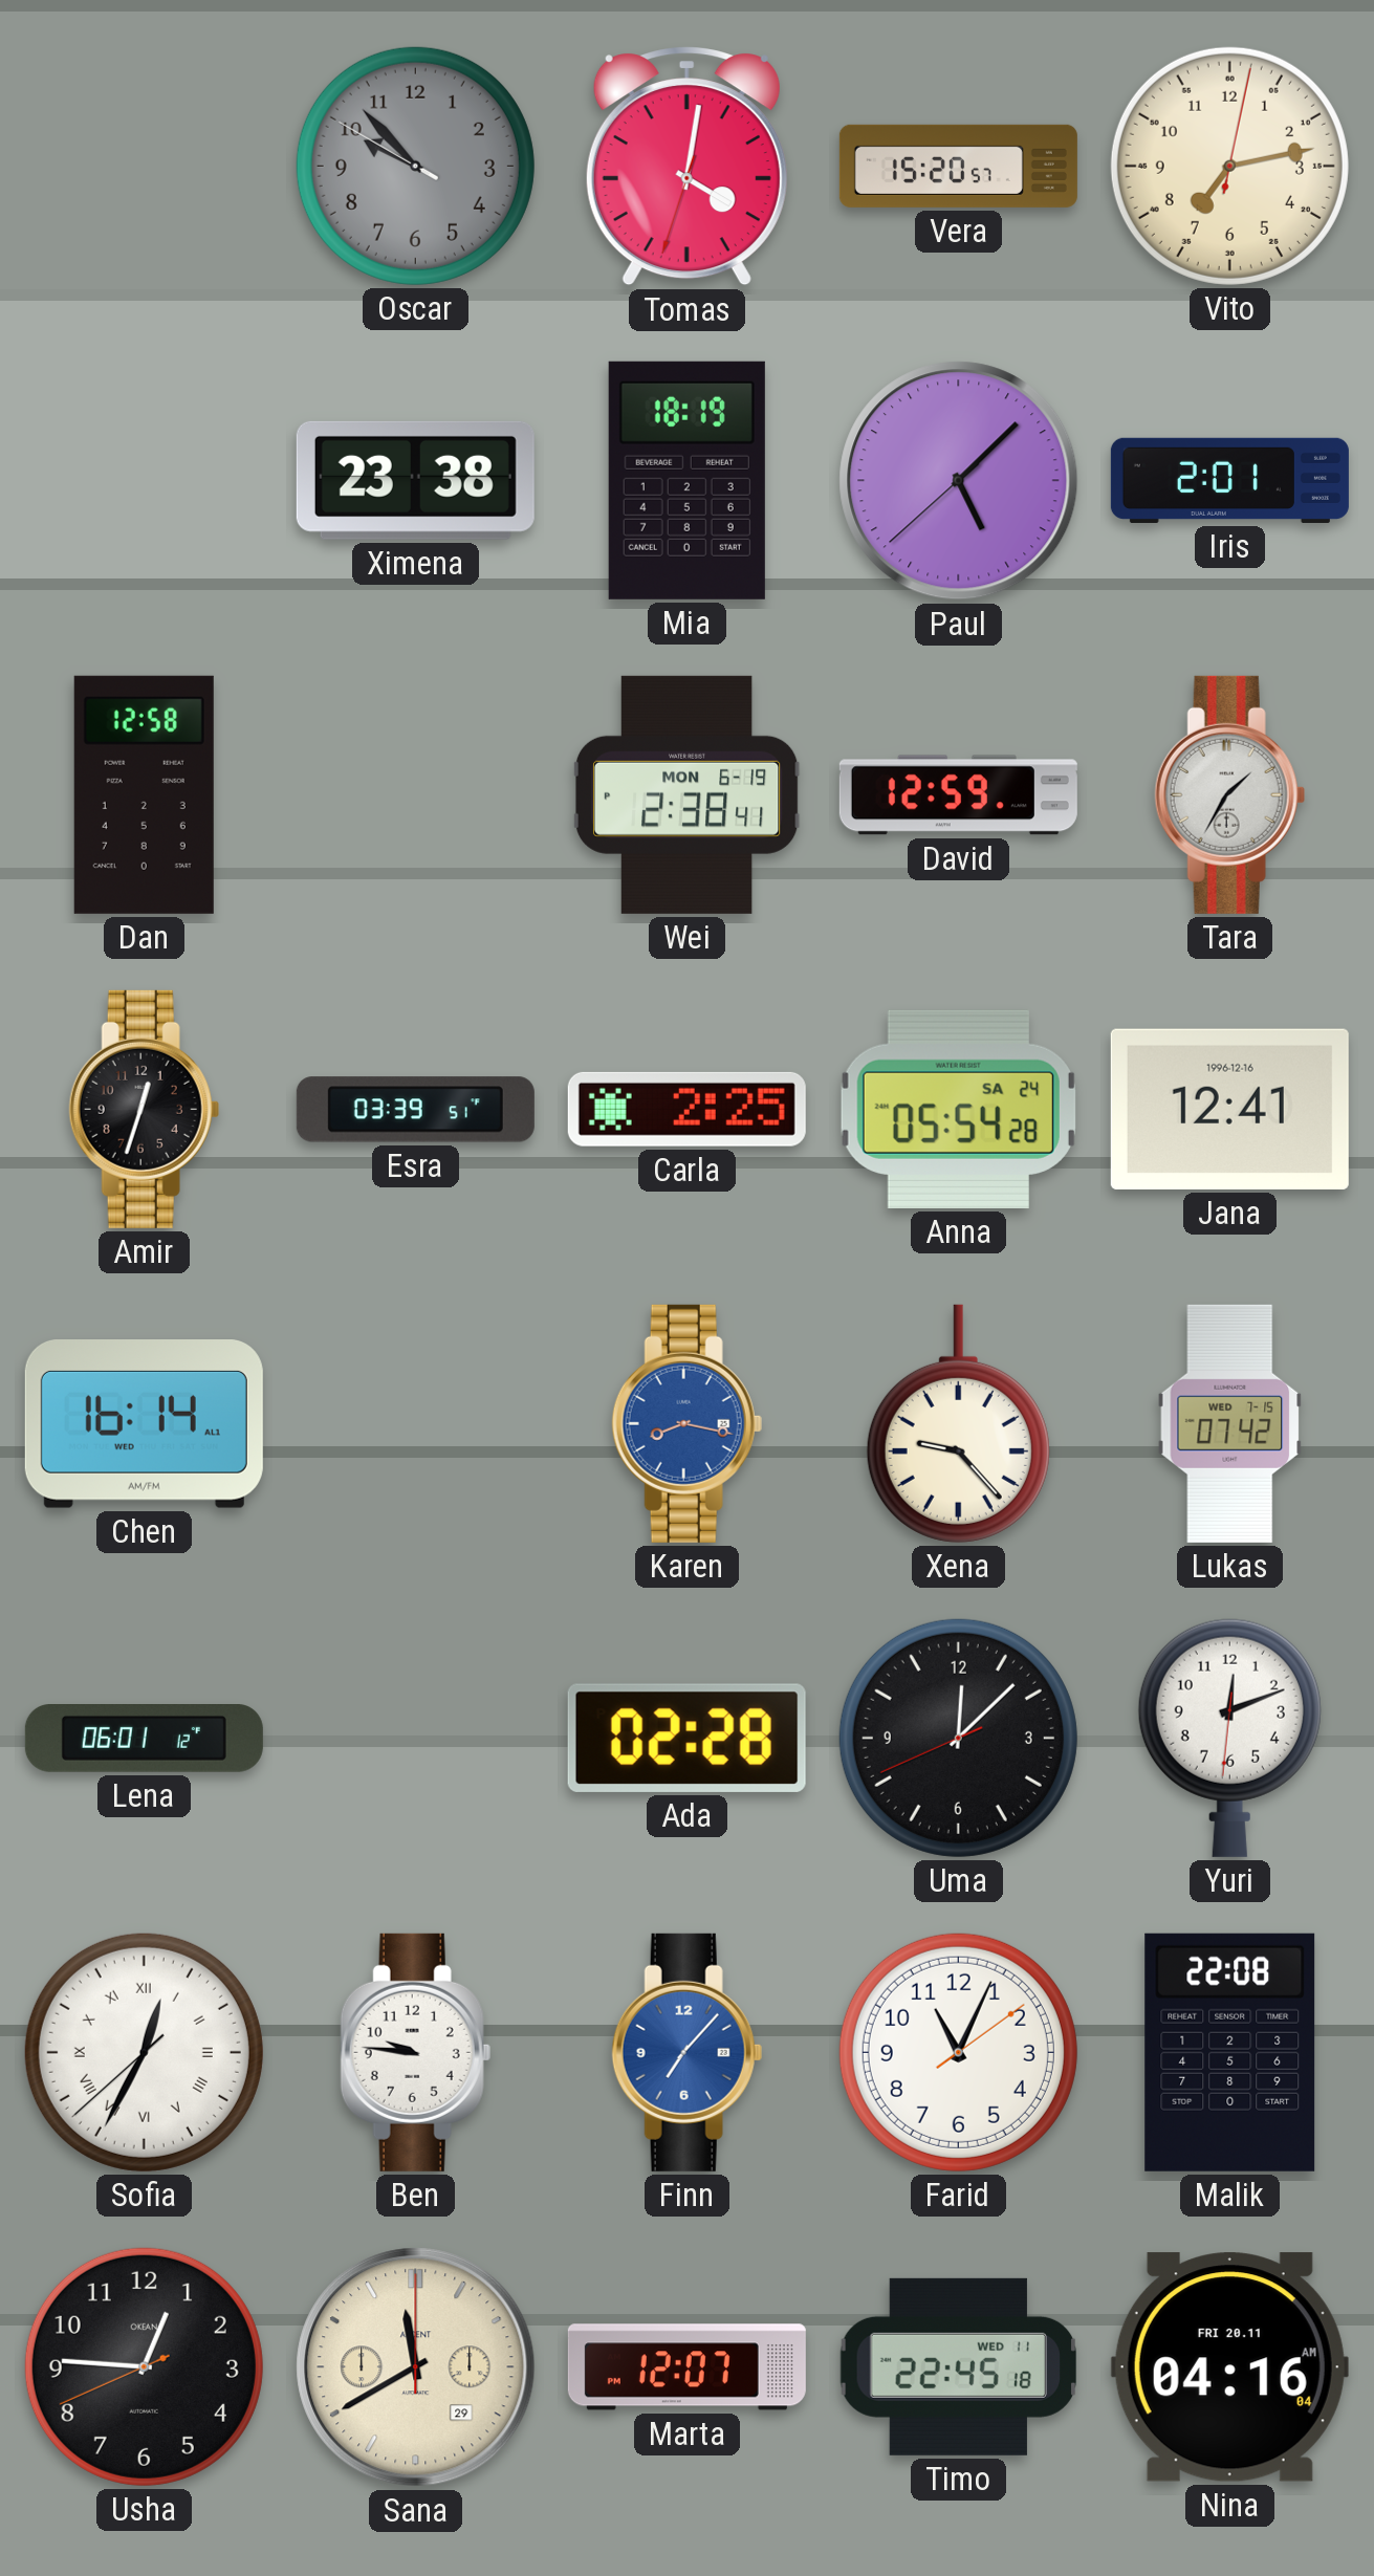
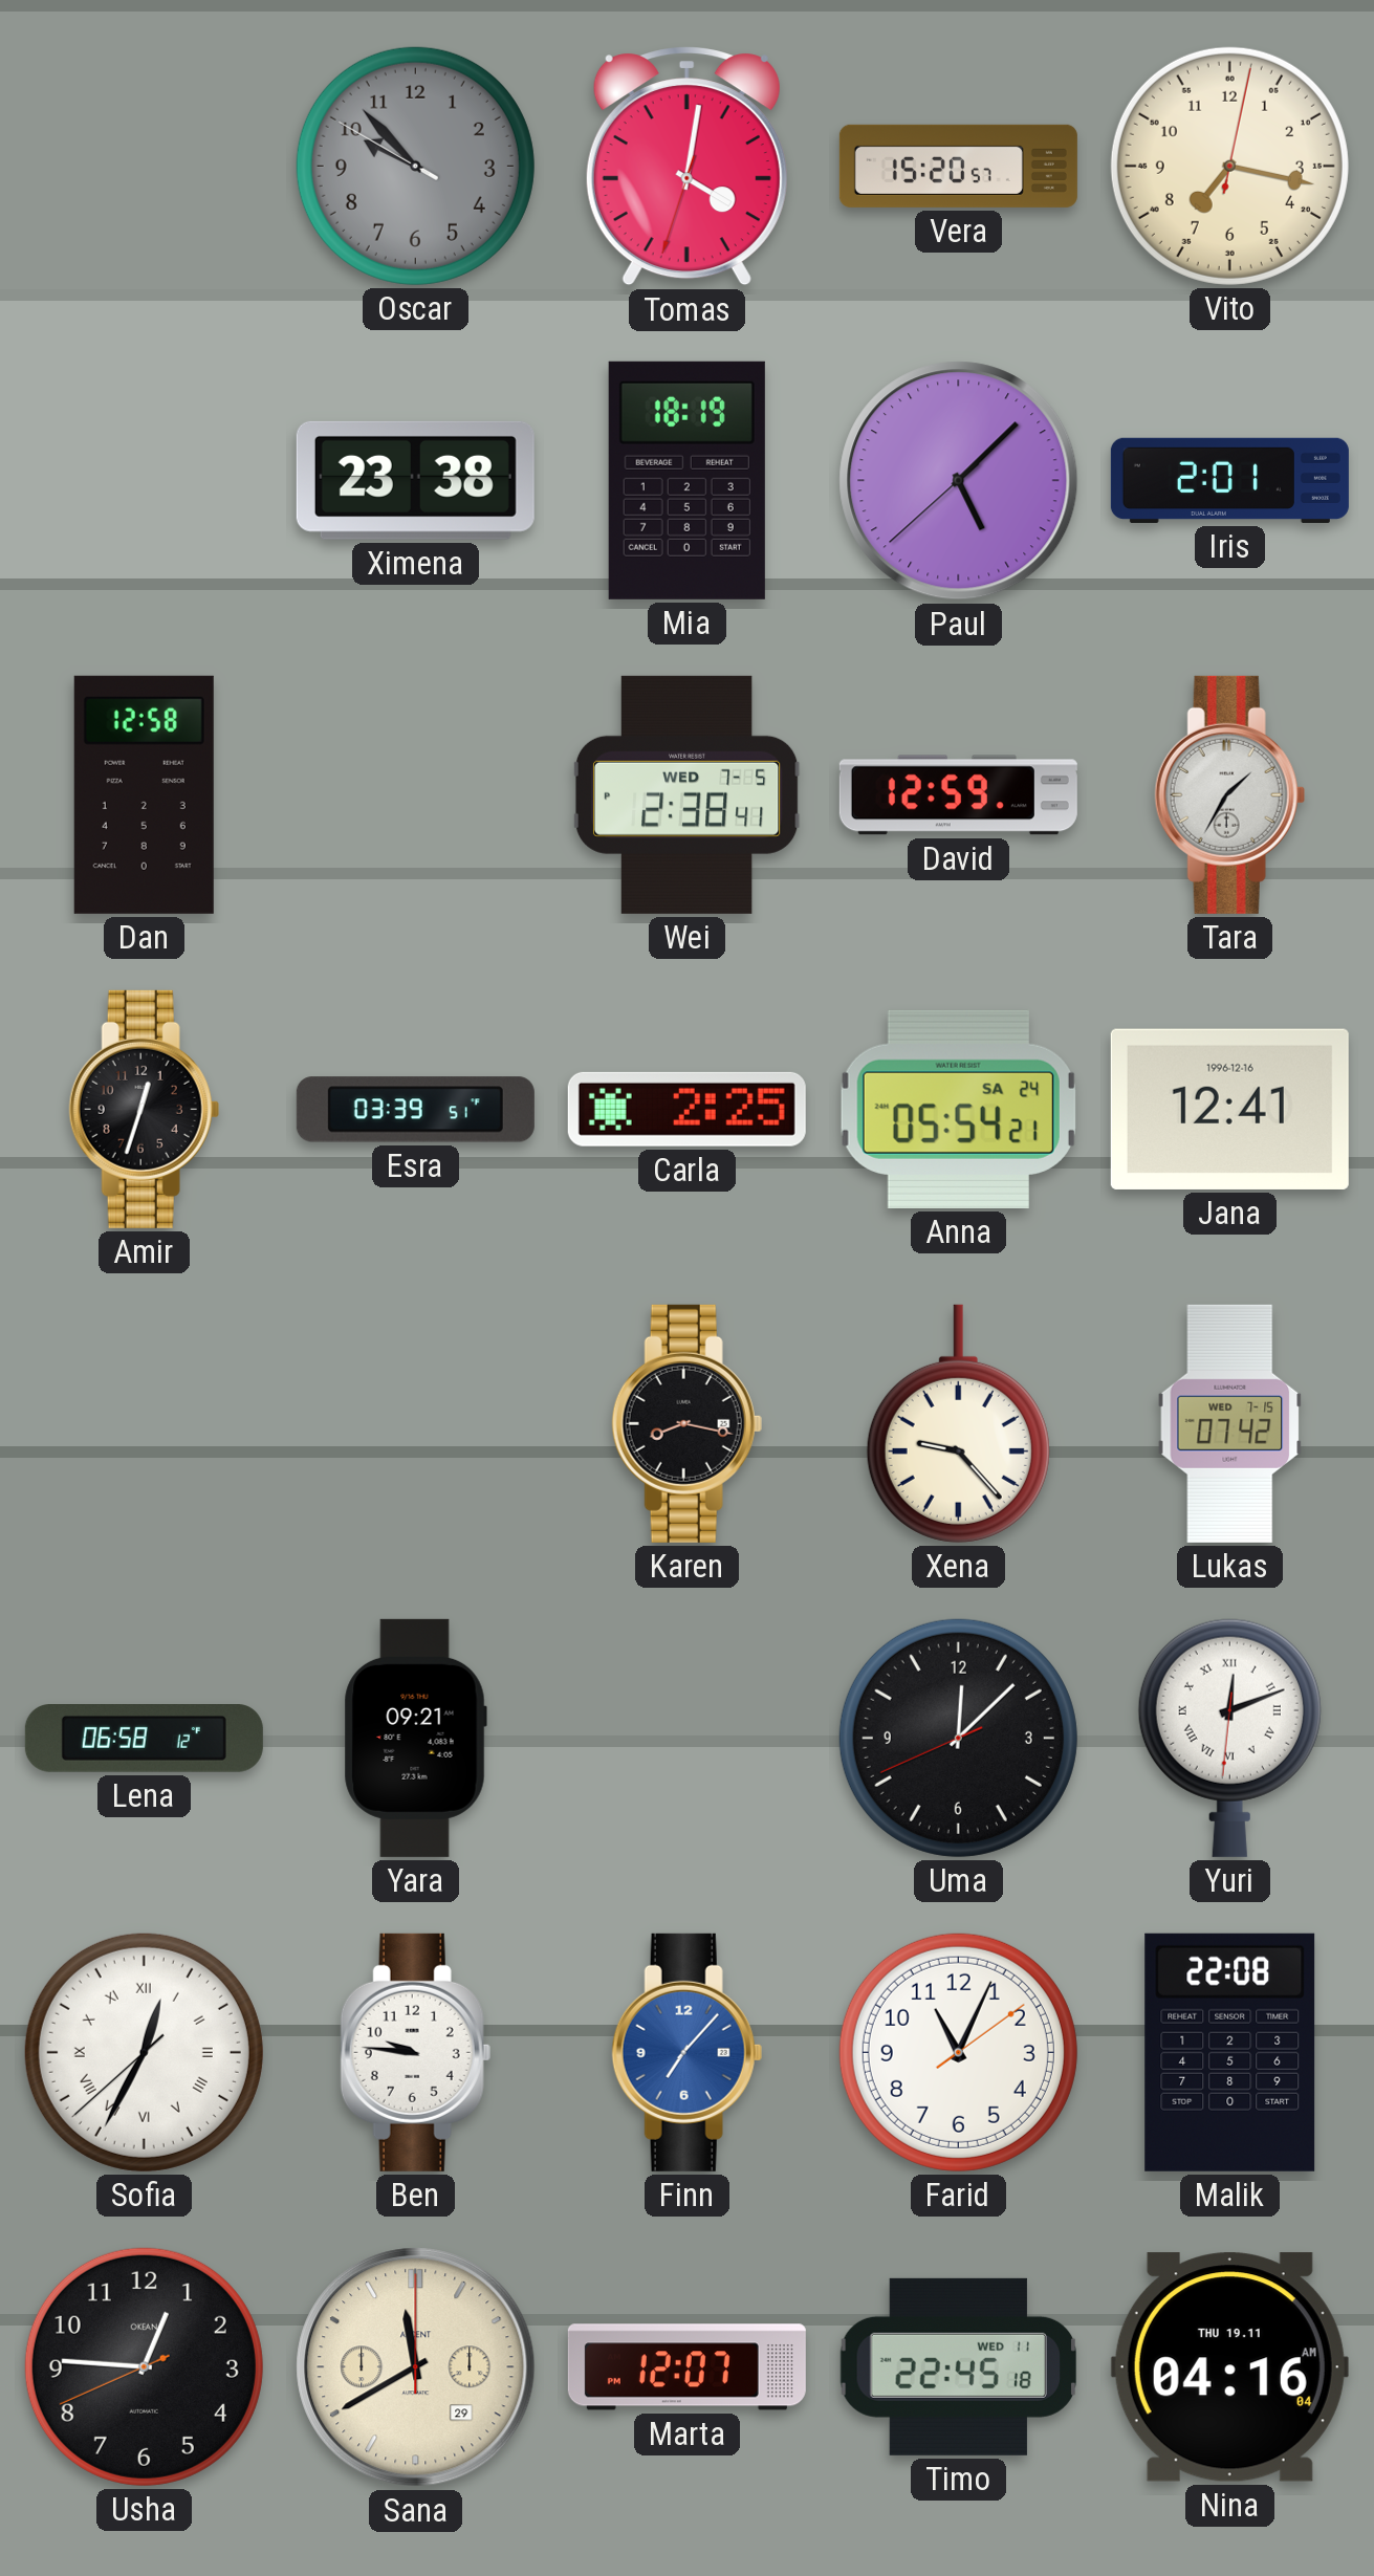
Vito: 7:13 -> 7:17
Wei date: MON 6-19 -> WED 7-5
Anna: 05:54:28 -> 05:54:21
Chen: 16:14 -> none
Karen dial: blue -> black
Lena: 06:01 -> 06:58
Yara: none -> 09:21
Ada: 02:28 -> none
Yuri numerals: Arabic -> Roman
Nina date: FRI 20.11 -> THU 19.11
